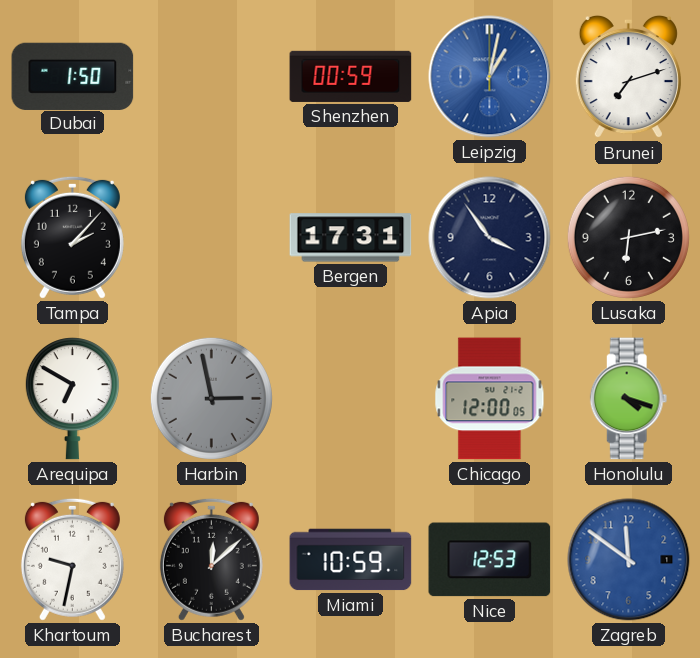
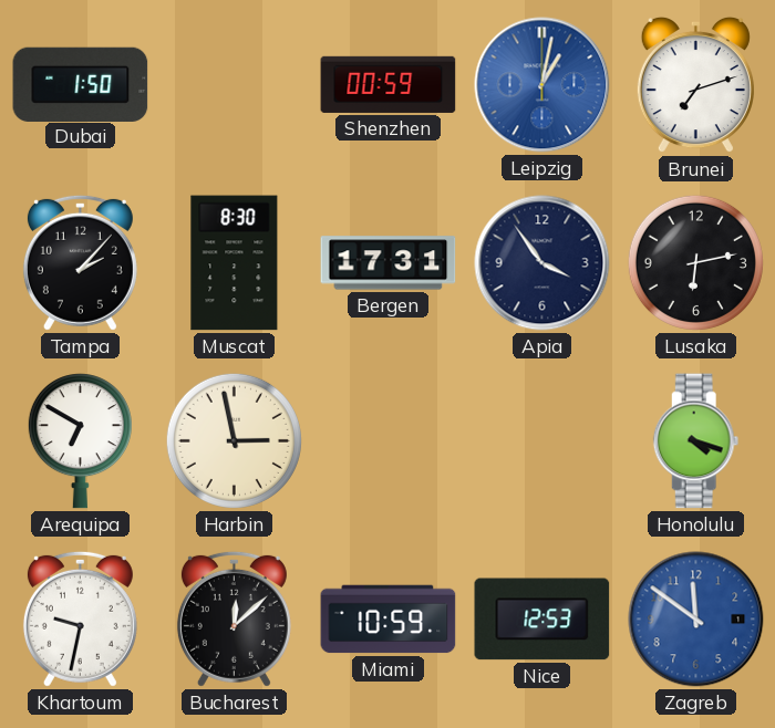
Muscat: none -> 8:30
Harbin dial: grey -> cream
Chicago: 12:00 -> none
